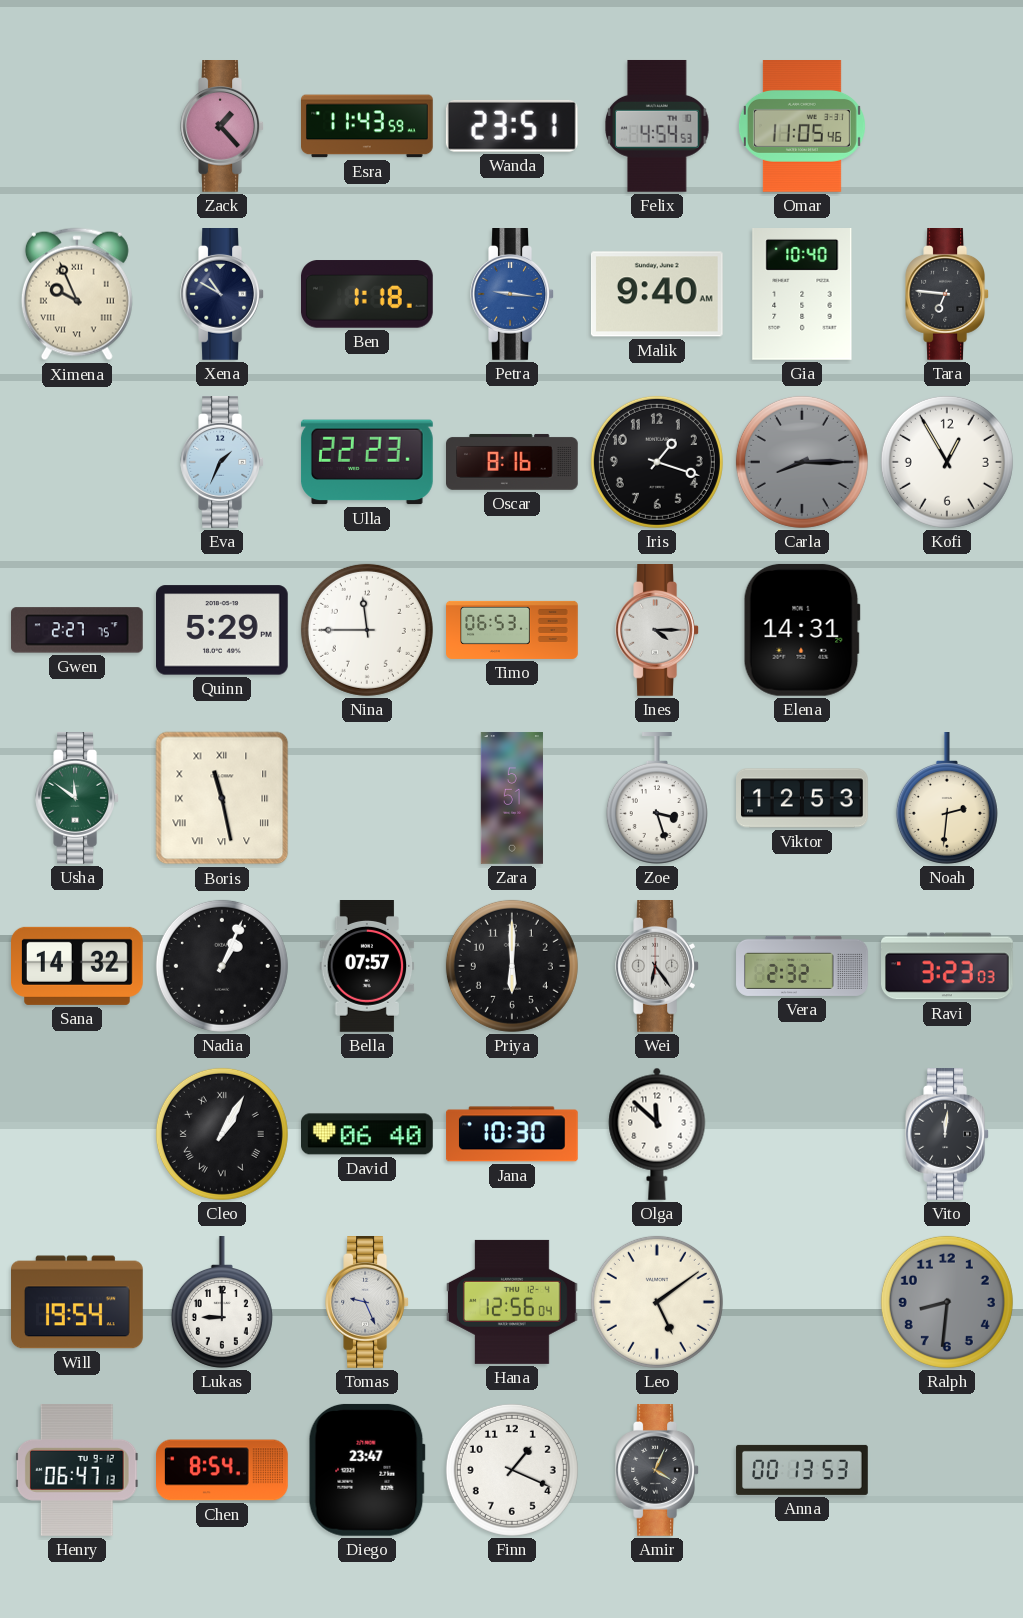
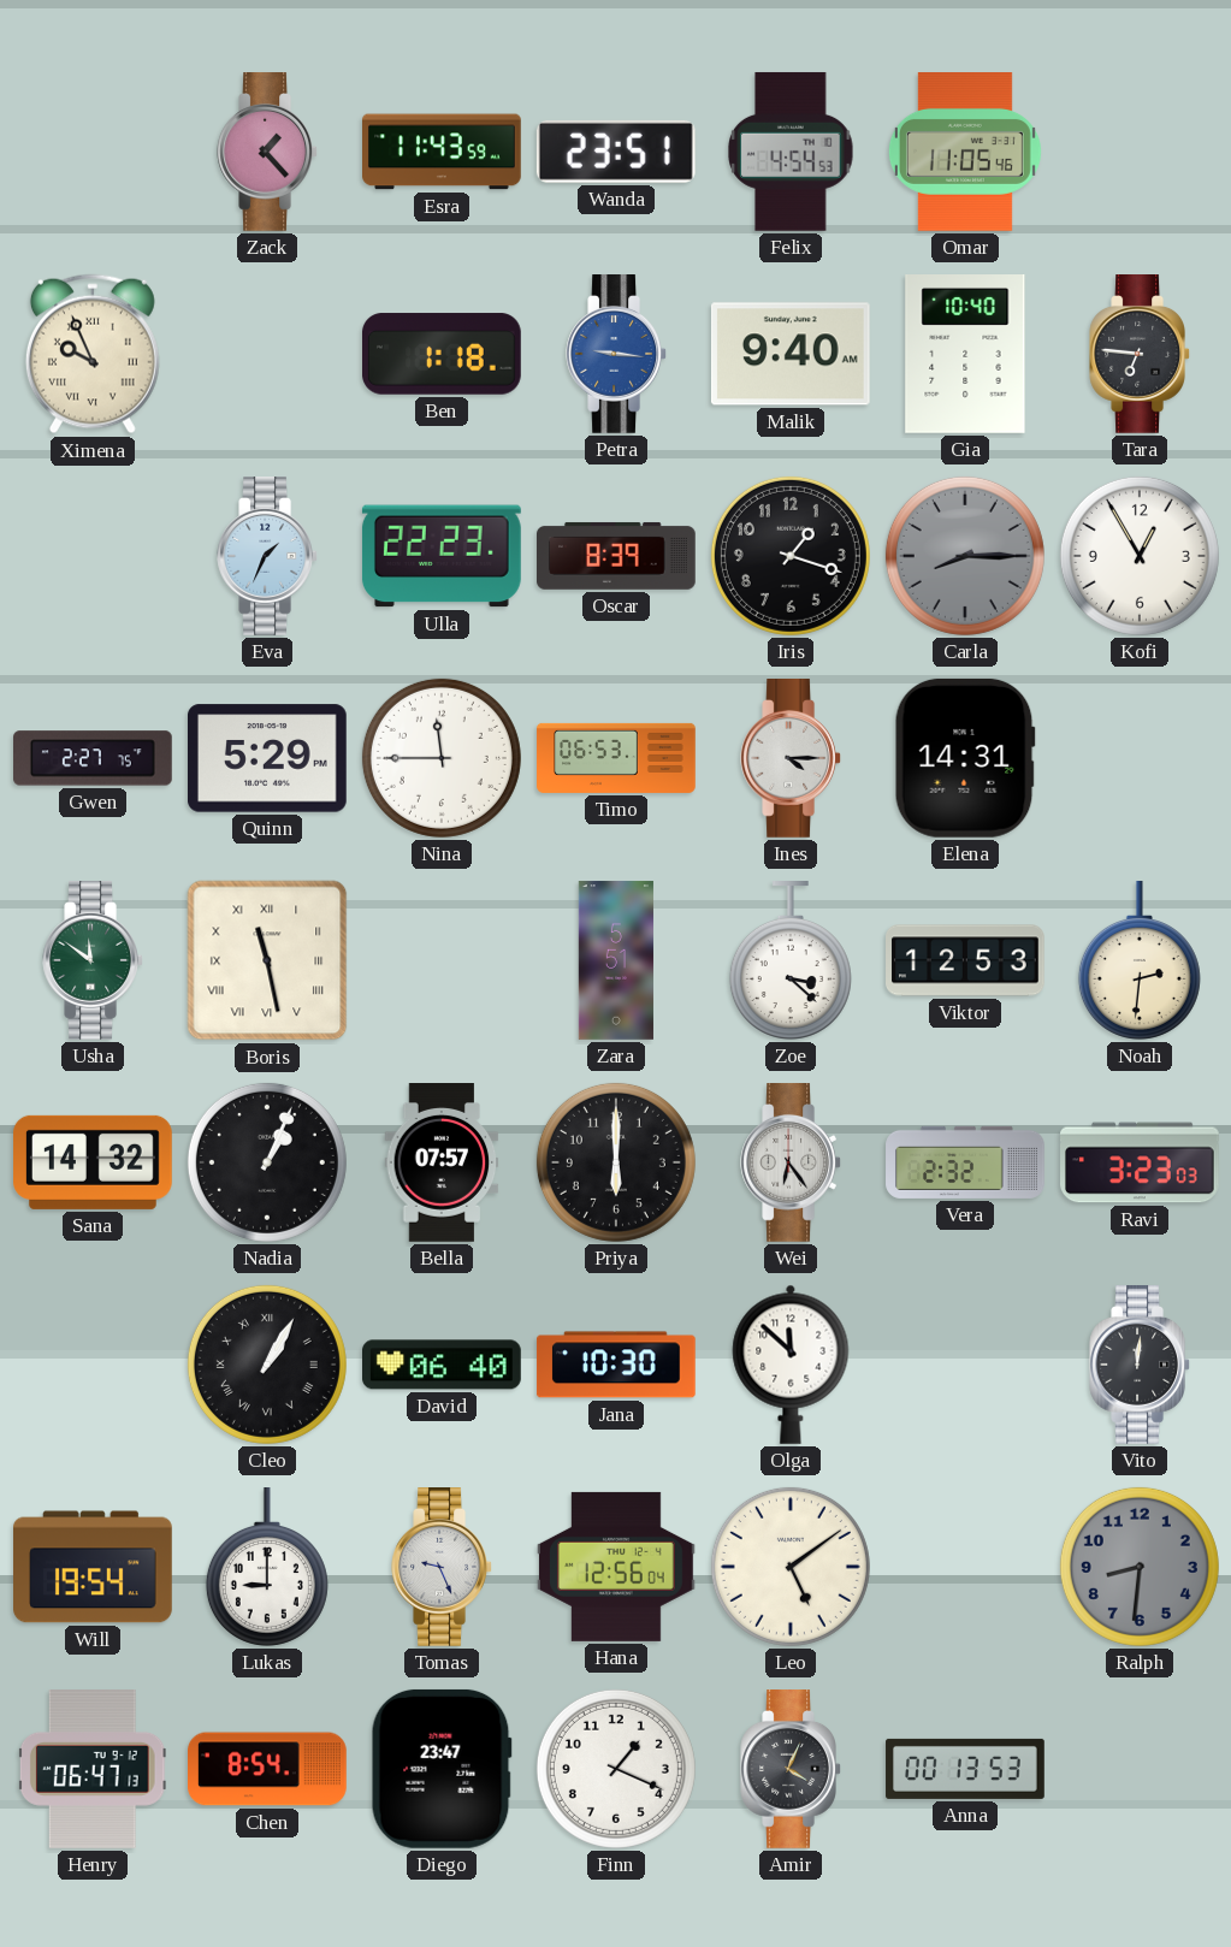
Xena: 10:50 -> none
Oscar: 8:16 -> 8:39
Zoe: 3:27 -> 3:22
